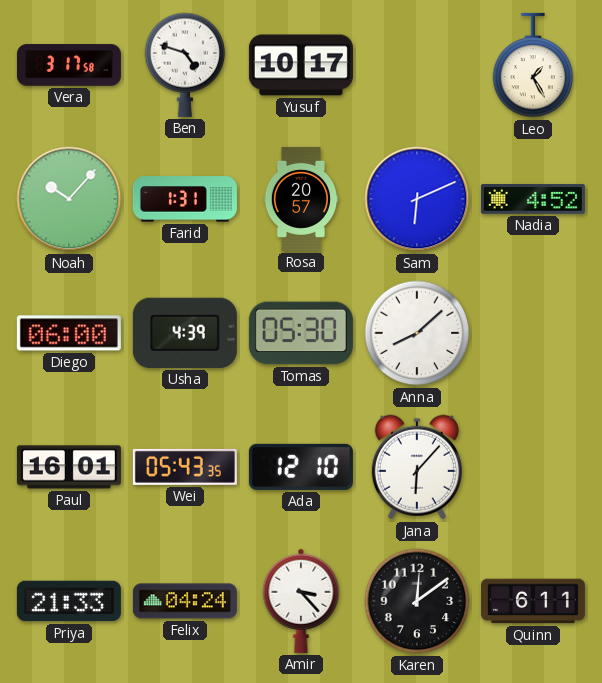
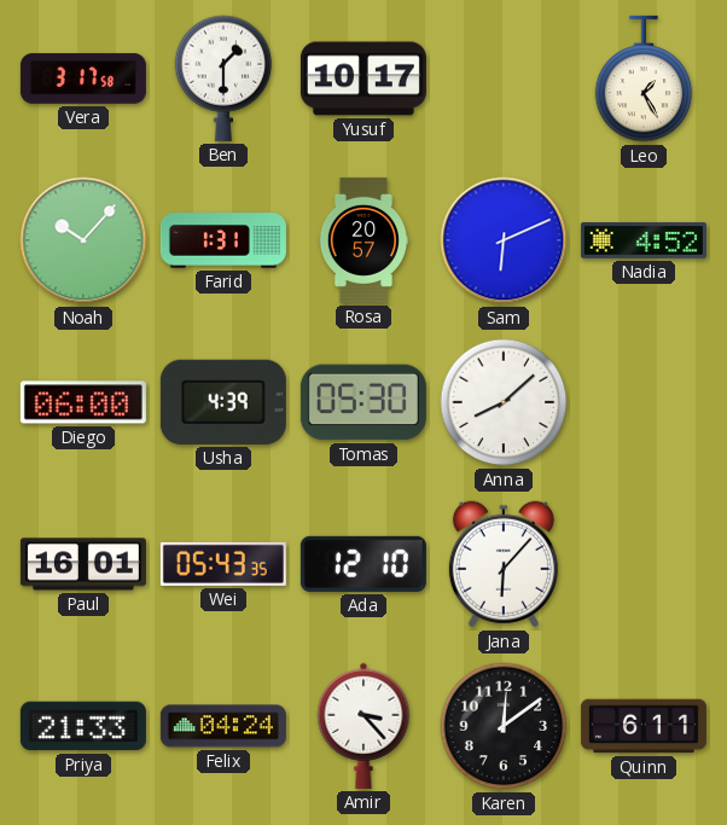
Ben: 4:48 -> 1:30
